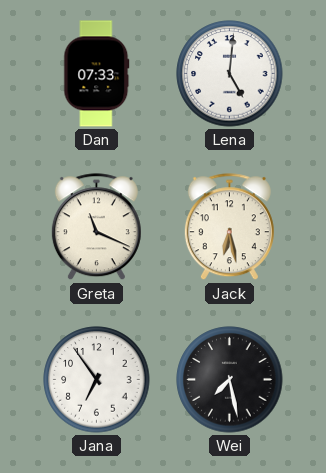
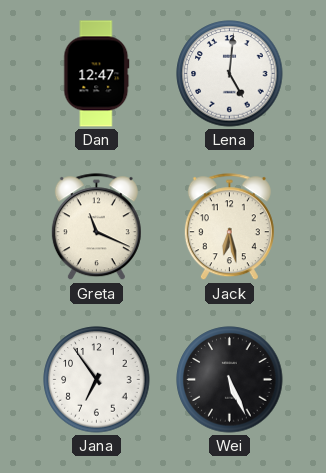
Dan: 07:33 -> 12:47
Wei: 7:28 -> 5:26
